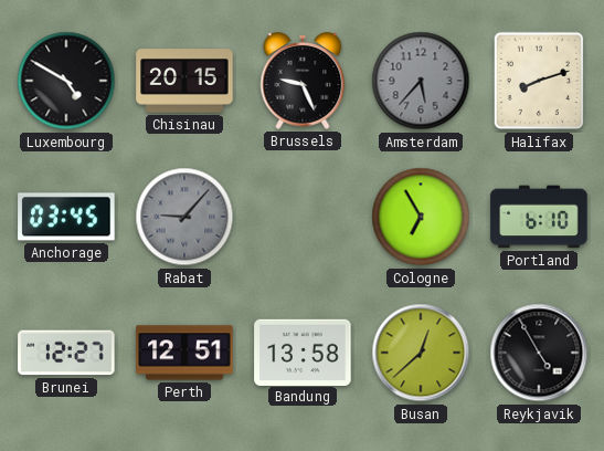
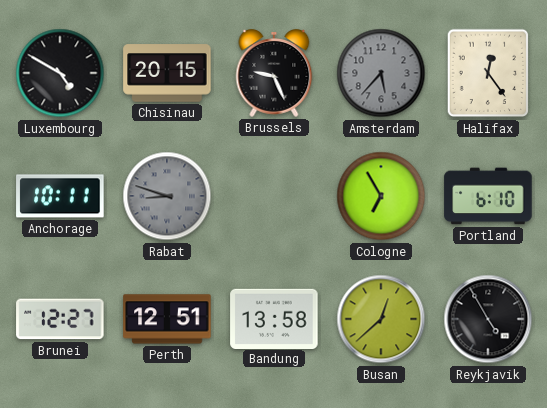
Halifax: 8:12 -> 12:24
Anchorage: 03:45 -> 10:11
Rabat: 9:07 -> 8:48
